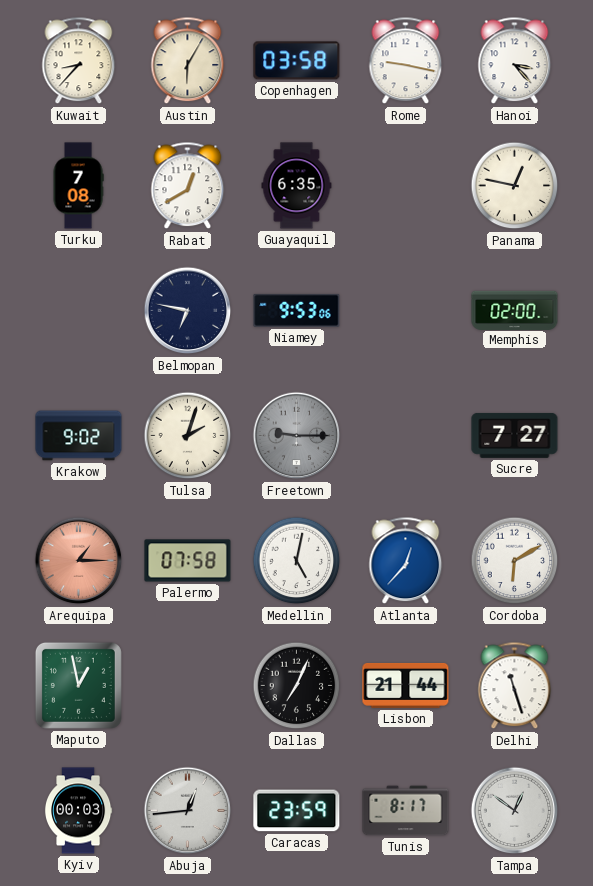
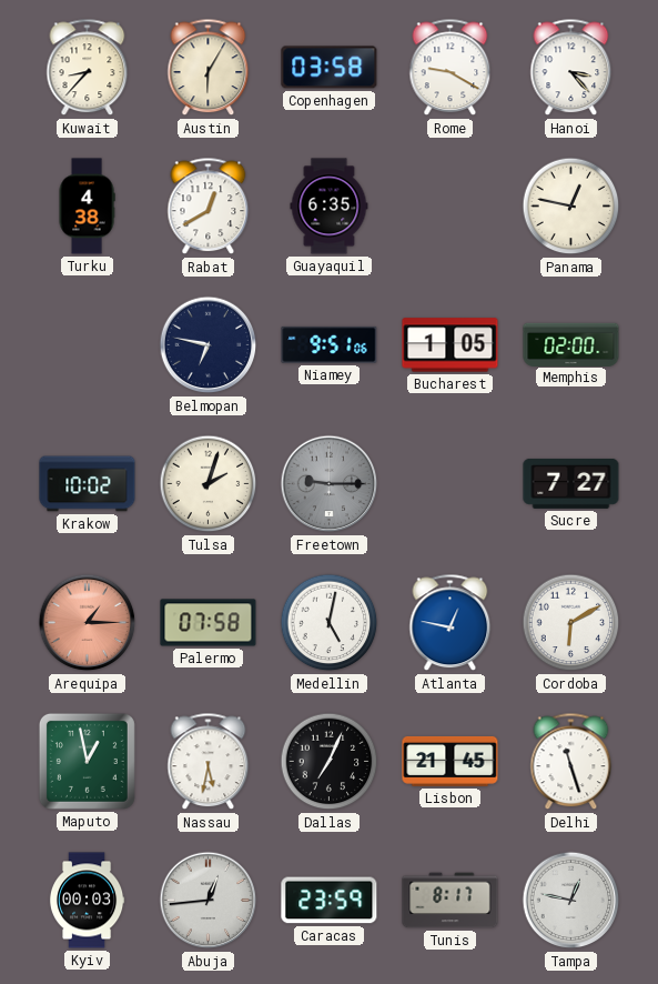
Rome: 9:17 -> 9:20
Turku: 7:08 -> 4:38
Niamey: 9:53 -> 9:51
Bucharest: none -> 1:05
Krakow: 9:02 -> 10:02
Atlanta: 12:37 -> 12:47
Nassau: none -> 5:32
Lisbon: 21:44 -> 21:45
Tampa: 12:51 -> 12:47
